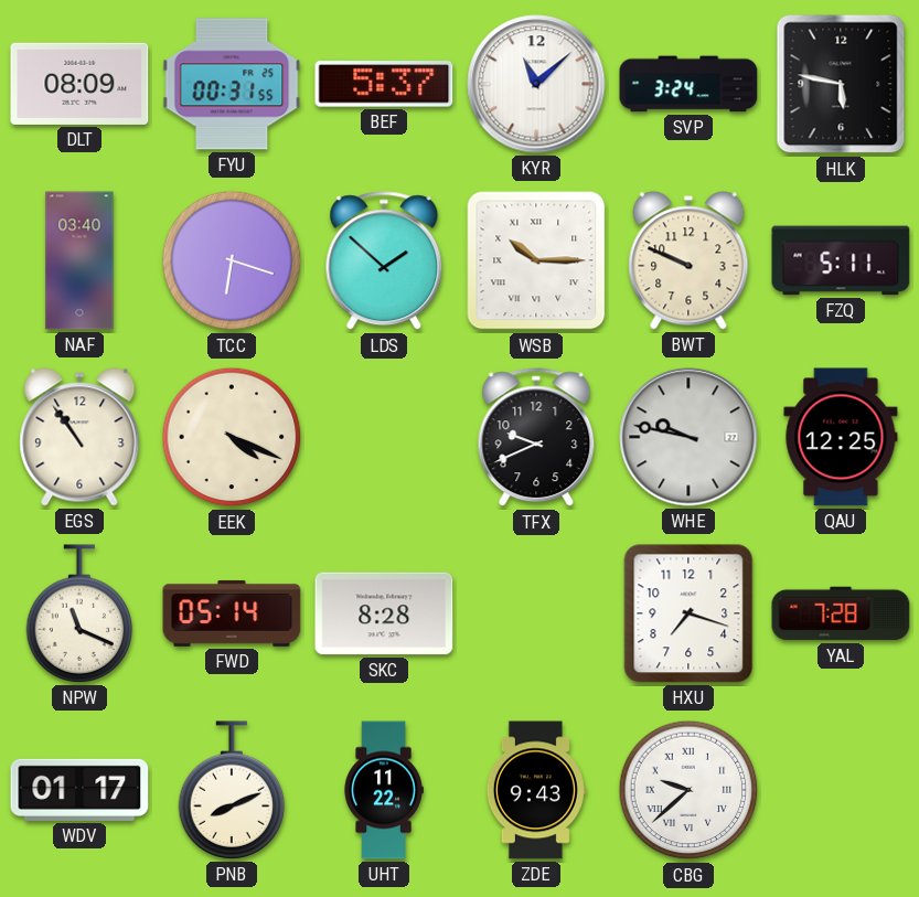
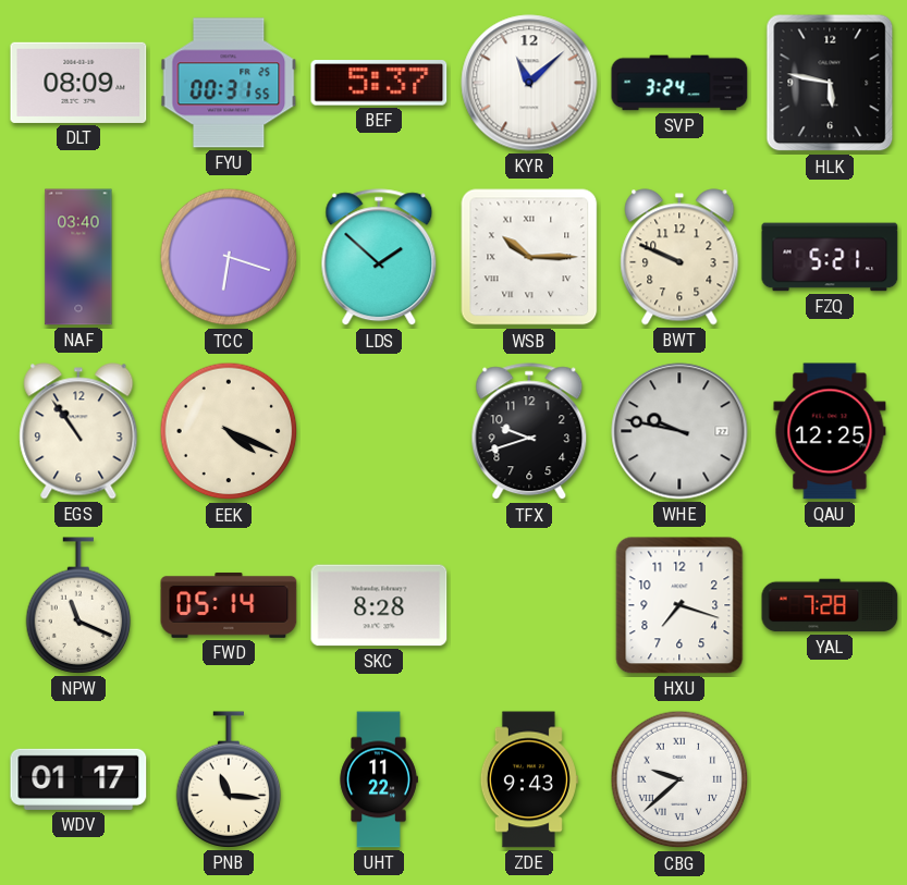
FZQ: 5:11 -> 5:21
TFX: 9:41 -> 9:42
PNB: 8:11 -> 11:16
